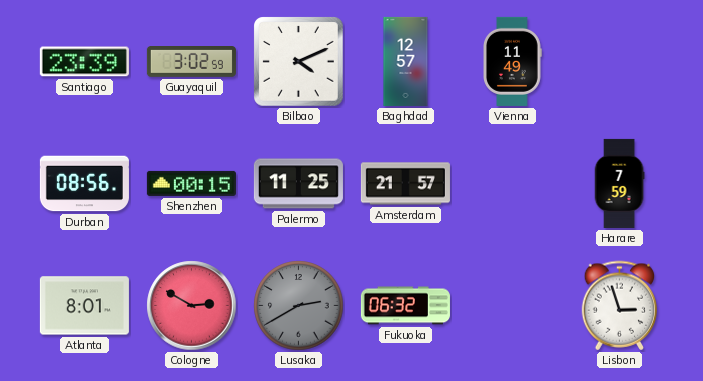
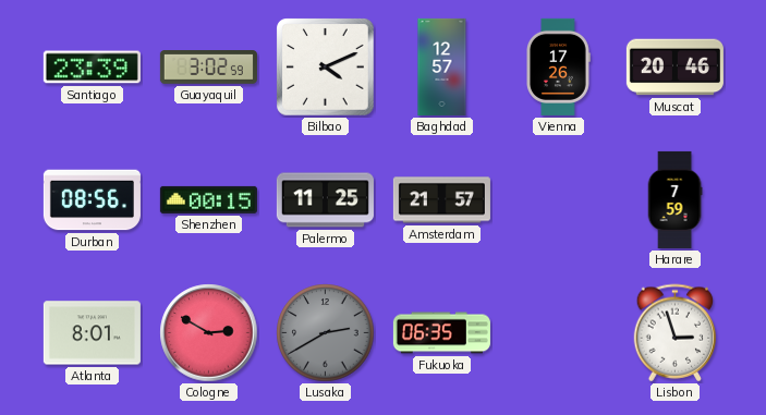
Vienna: 11:49 -> 17:26
Muscat: none -> 20:46
Fukuoka: 06:32 -> 06:35
